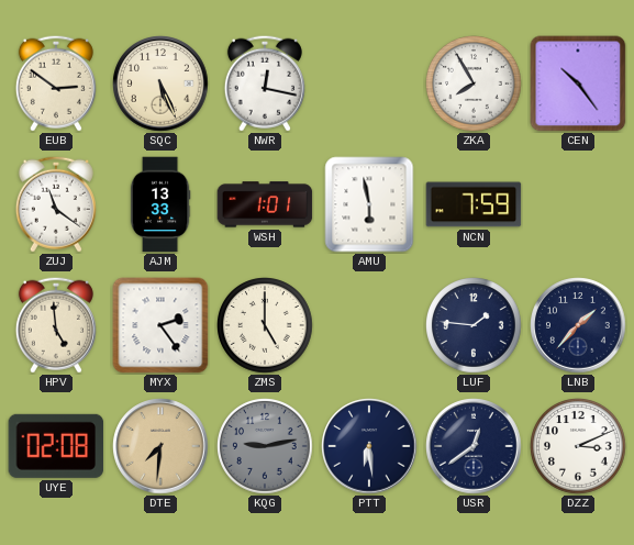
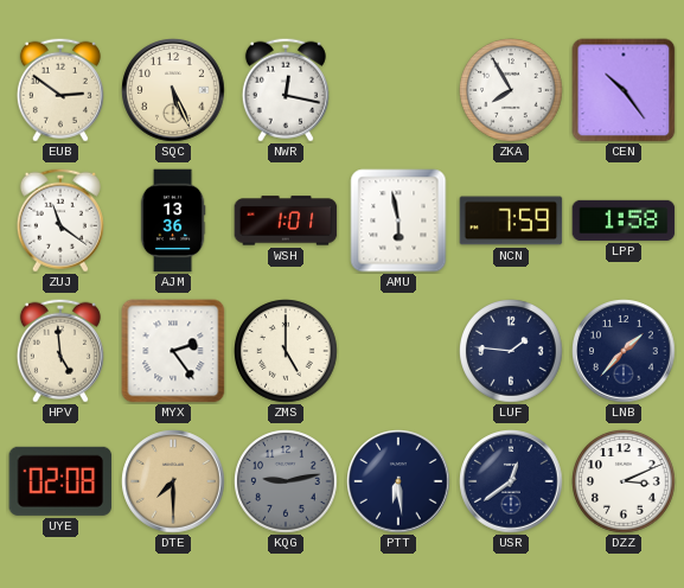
AJM: 13:33 -> 13:36
LPP: none -> 1:58
DTE: 7:31 -> 7:30
